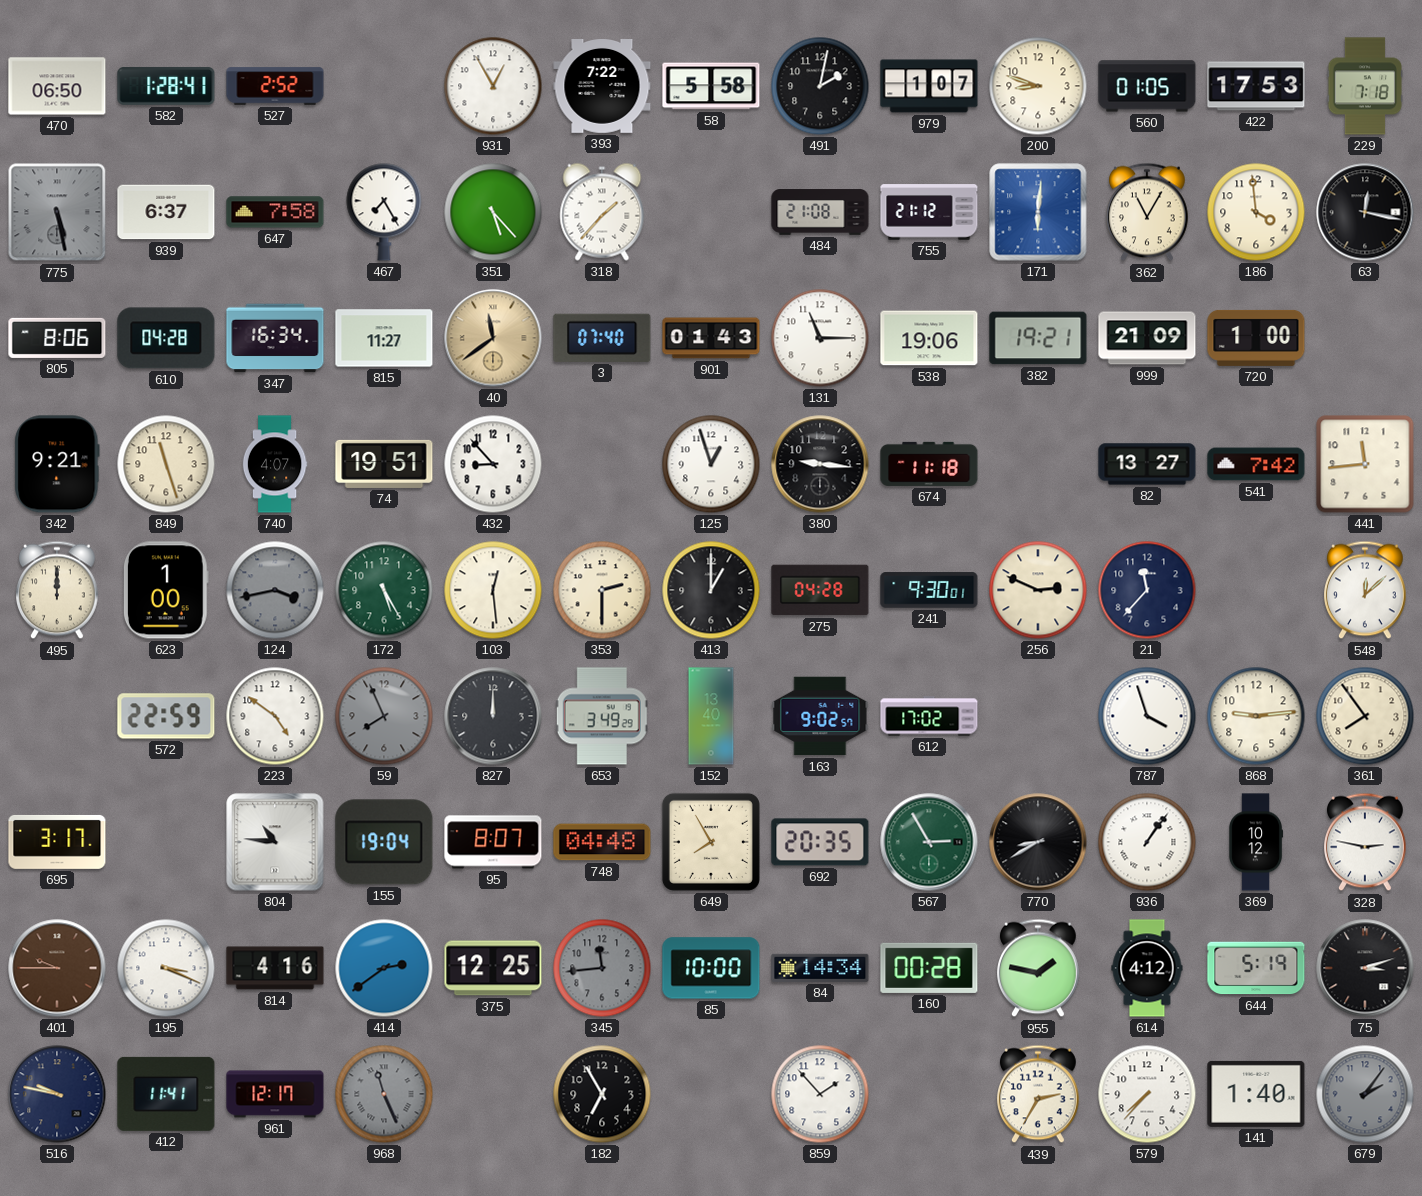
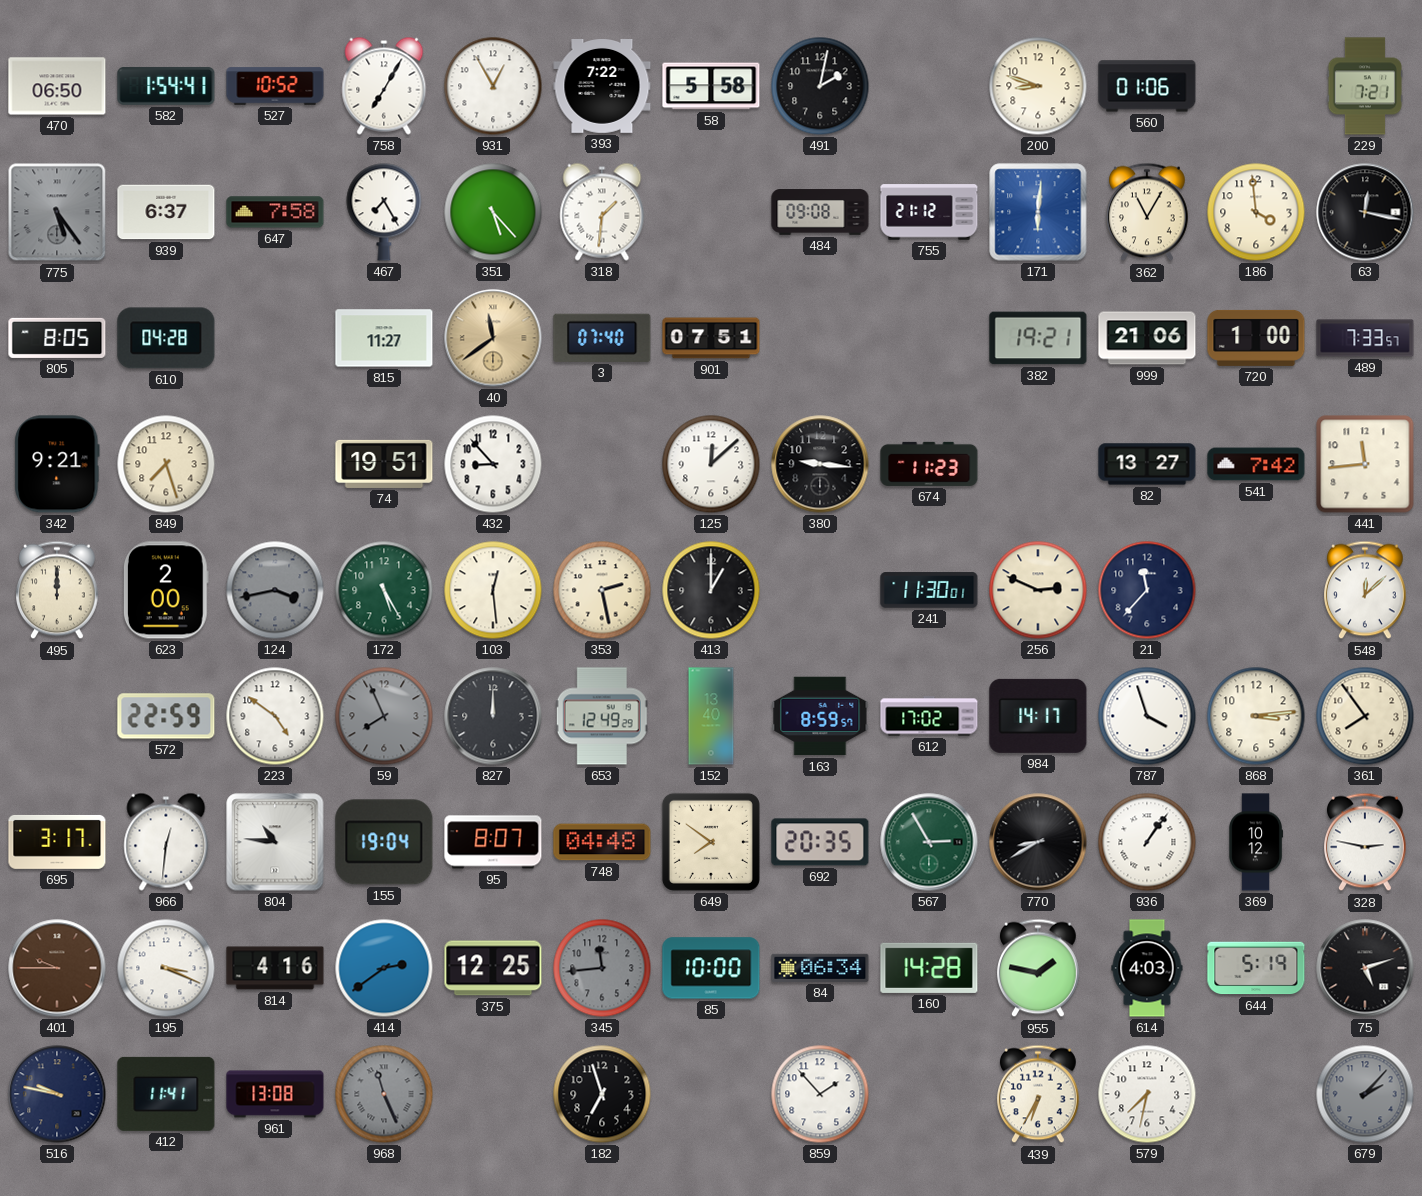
582: 1:28 -> 1:54
527: 2:52 -> 10:52
758: none -> 7:05
979: 1:07 -> none
560: 01:05 -> 01:06
422: 17:53 -> none
229: 7:18 -> 7:21
775: 5:28 -> 5:24
318: 1:37 -> 1:31
484: 21:08 -> 09:08
805: 8:06 -> 8:05
347: 16:34 -> none
901: 01:43 -> 07:51
131: 11:15 -> none
538: 19:06 -> none
999: 21:09 -> 21:06
489: none -> 7:33
849: 11:27 -> 7:27
740: 4:07 -> none
125: 12:57 -> 12:08
674: 11:18 -> 11:23
623: 1:00 -> 2:00
353: 2:30 -> 2:28
275: 04:28 -> none
241: 9:30 -> 11:30
653: 3:49 -> 12:49
163: 9:02 -> 8:59
984: none -> 14:17
868: 9:14 -> 3:14
966: none -> 12:31
649: 7:55 -> 7:51
84: 14:34 -> 06:34
160: 00:28 -> 14:28
614: 4:12 -> 4:03
75: 3:12 -> 5:12
961: 12:17 -> 13:08
182: 6:55 -> 6:57
439: 2:35 -> 6:35
579: 7:37 -> 7:32
141: 1:40 -> none
679: 2:06 -> 2:07
